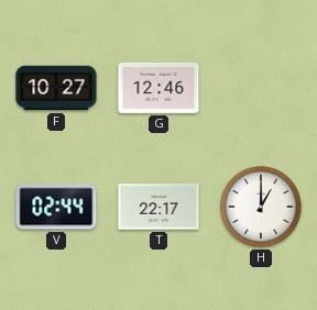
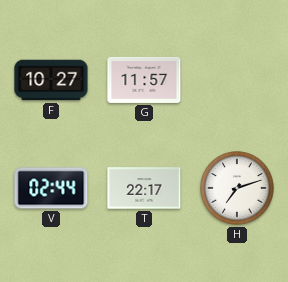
G: 12:46 -> 11:57
H: 1:00 -> 7:12
